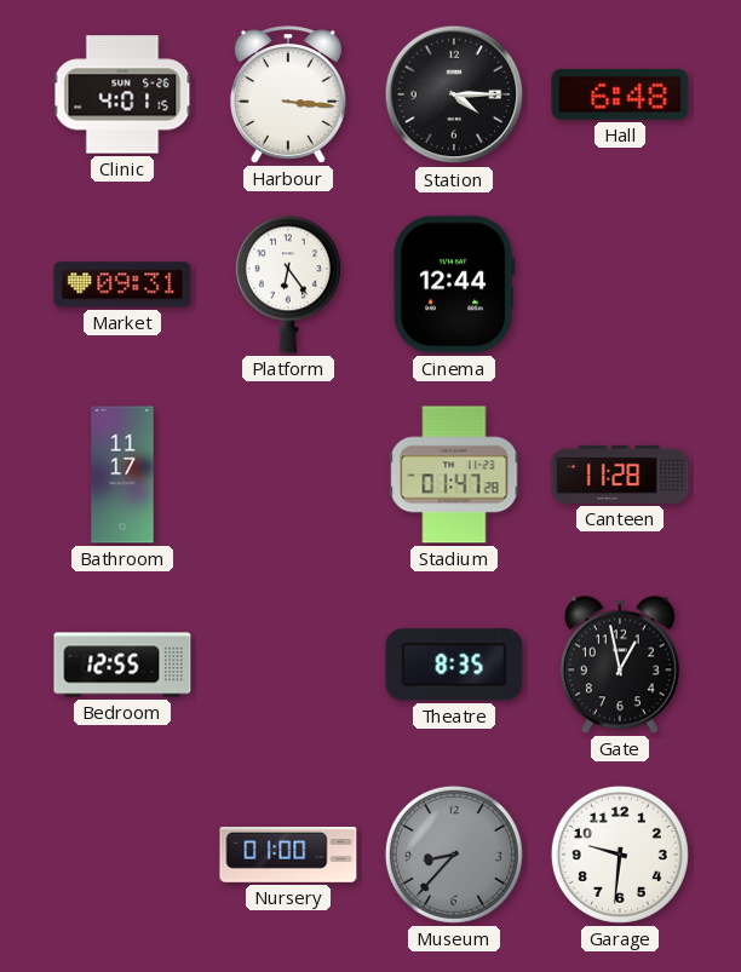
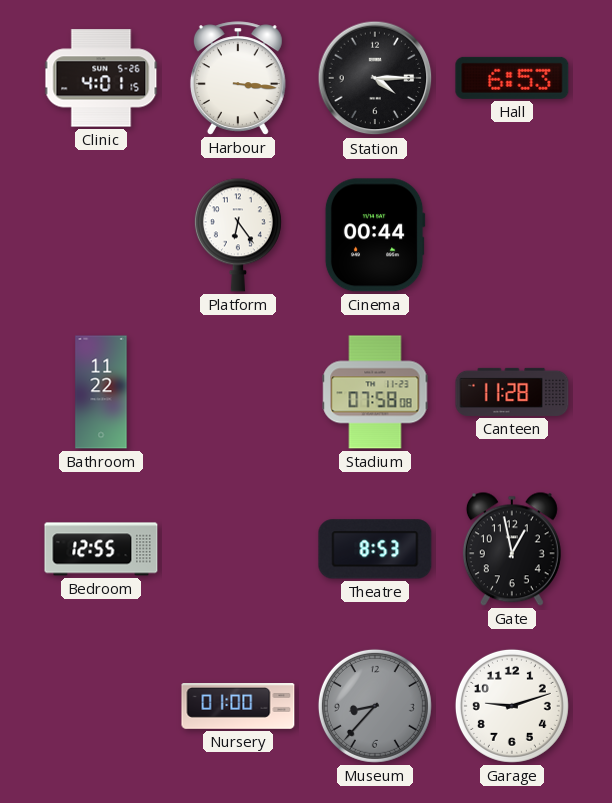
Hall: 6:48 -> 6:53
Market: 09:31 -> none
Cinema: 12:44 -> 00:44
Bathroom: 11:17 -> 11:22
Stadium: 01:47 -> 07:58
Theatre: 8:35 -> 8:53
Garage: 9:31 -> 9:12
